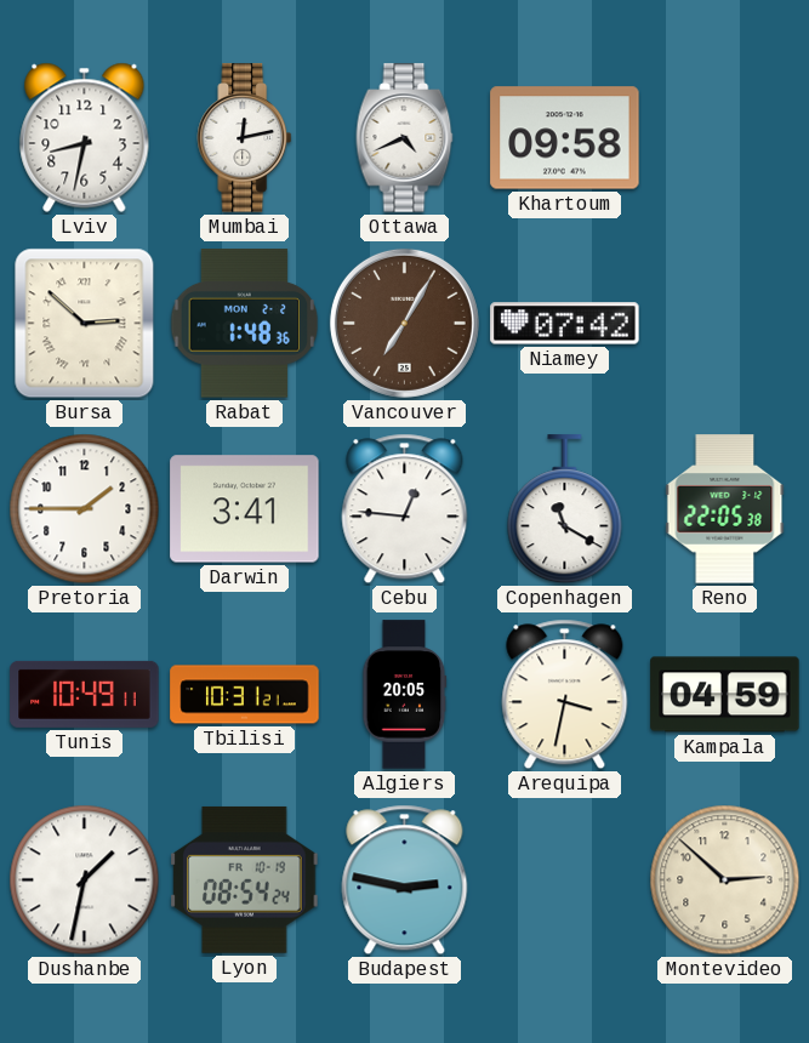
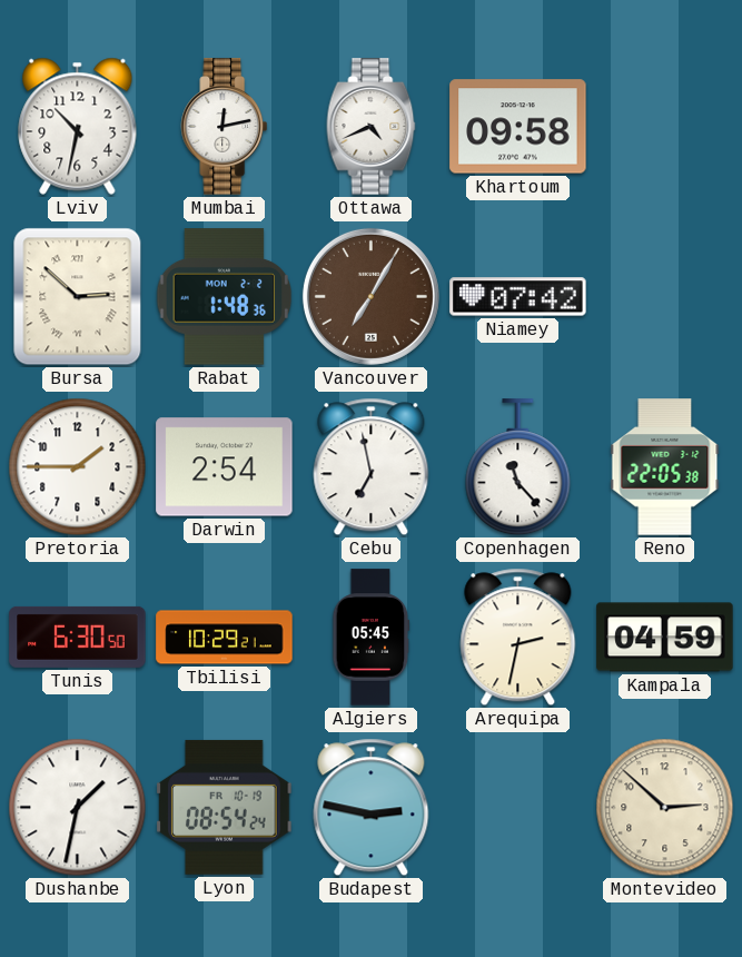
Lviv: 8:32 -> 10:32
Darwin: 3:41 -> 2:54
Cebu: 12:46 -> 6:58
Copenhagen: 11:20 -> 11:23
Tunis: 10:49 -> 6:30
Tbilisi: 10:31 -> 10:29
Algiers: 20:05 -> 05:45
Arequipa: 3:32 -> 2:32
